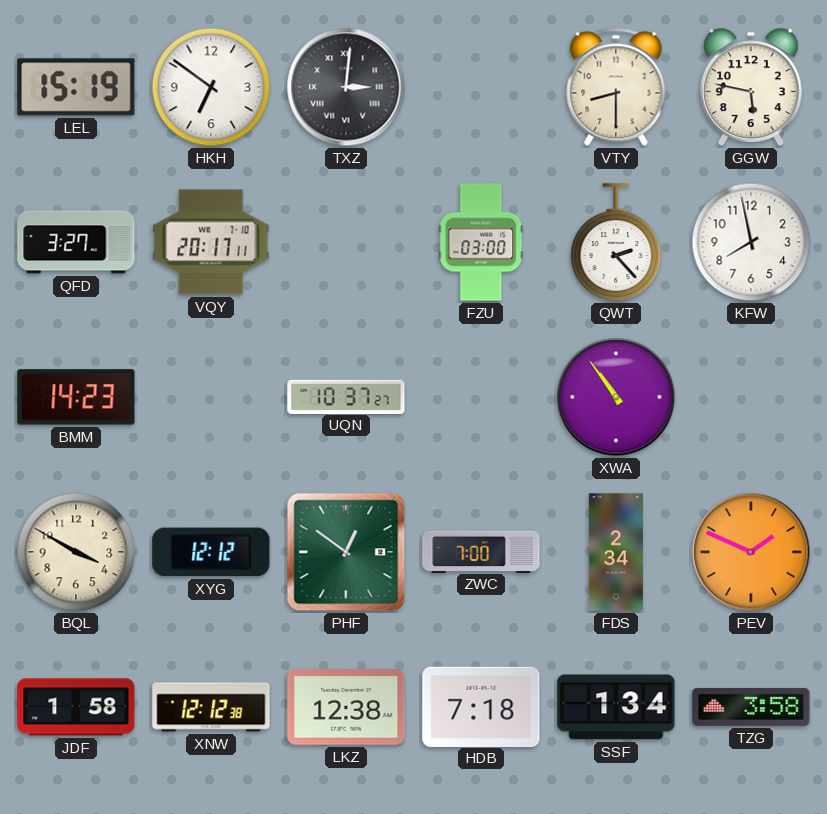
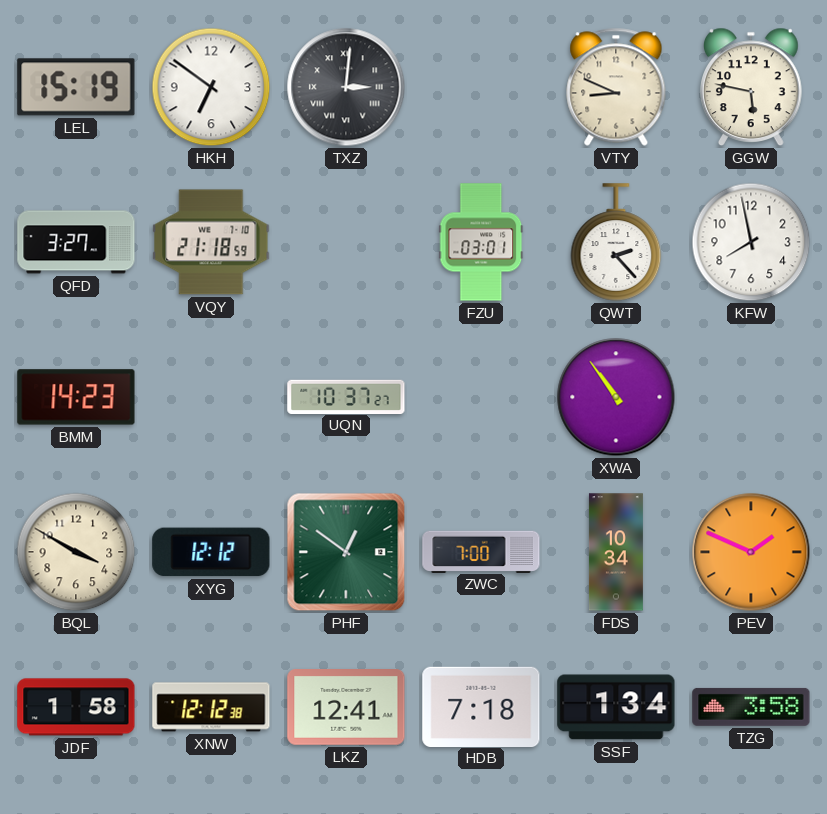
VTY: 8:30 -> 8:49
VQY: 20:17 -> 21:18
FZU: 03:00 -> 03:01
FDS: 2:34 -> 10:34
LKZ: 12:38 -> 12:41
